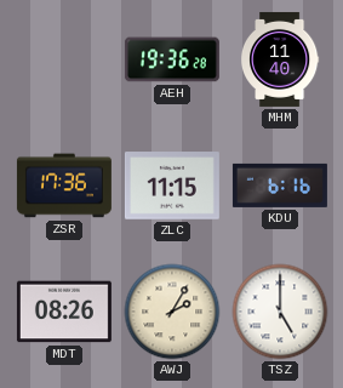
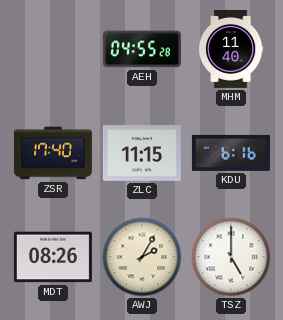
AEH: 19:36 -> 04:55
ZSR: 17:36 -> 17:40
